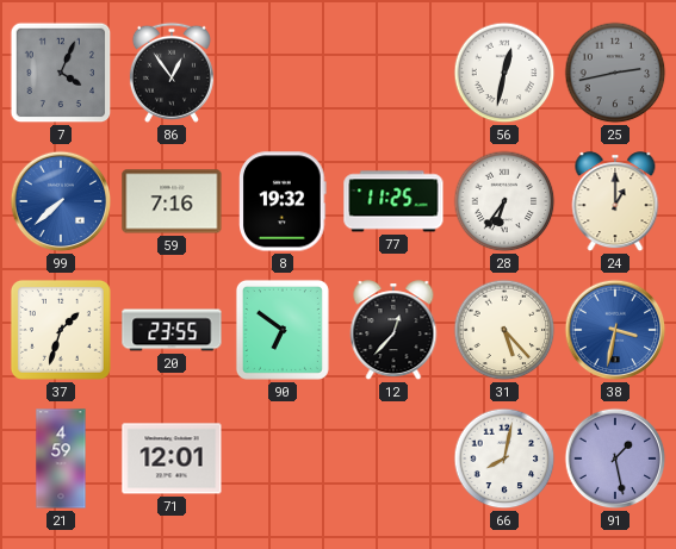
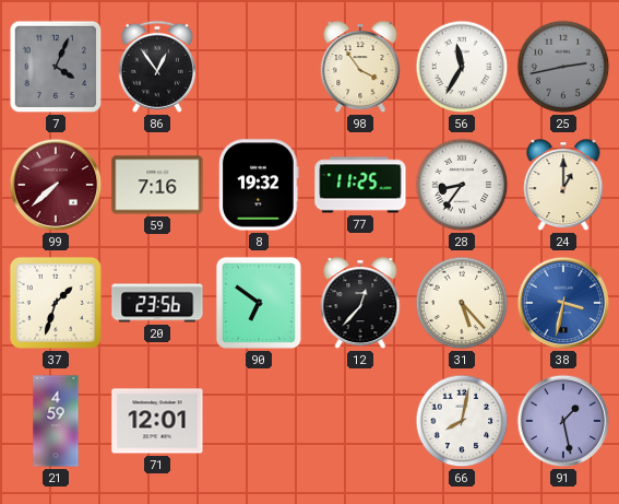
98: none -> 3:54
56: 12:32 -> 11:35
99 dial: blue -> burgundy
28: 6:36 -> 8:36
20: 23:55 -> 23:56
